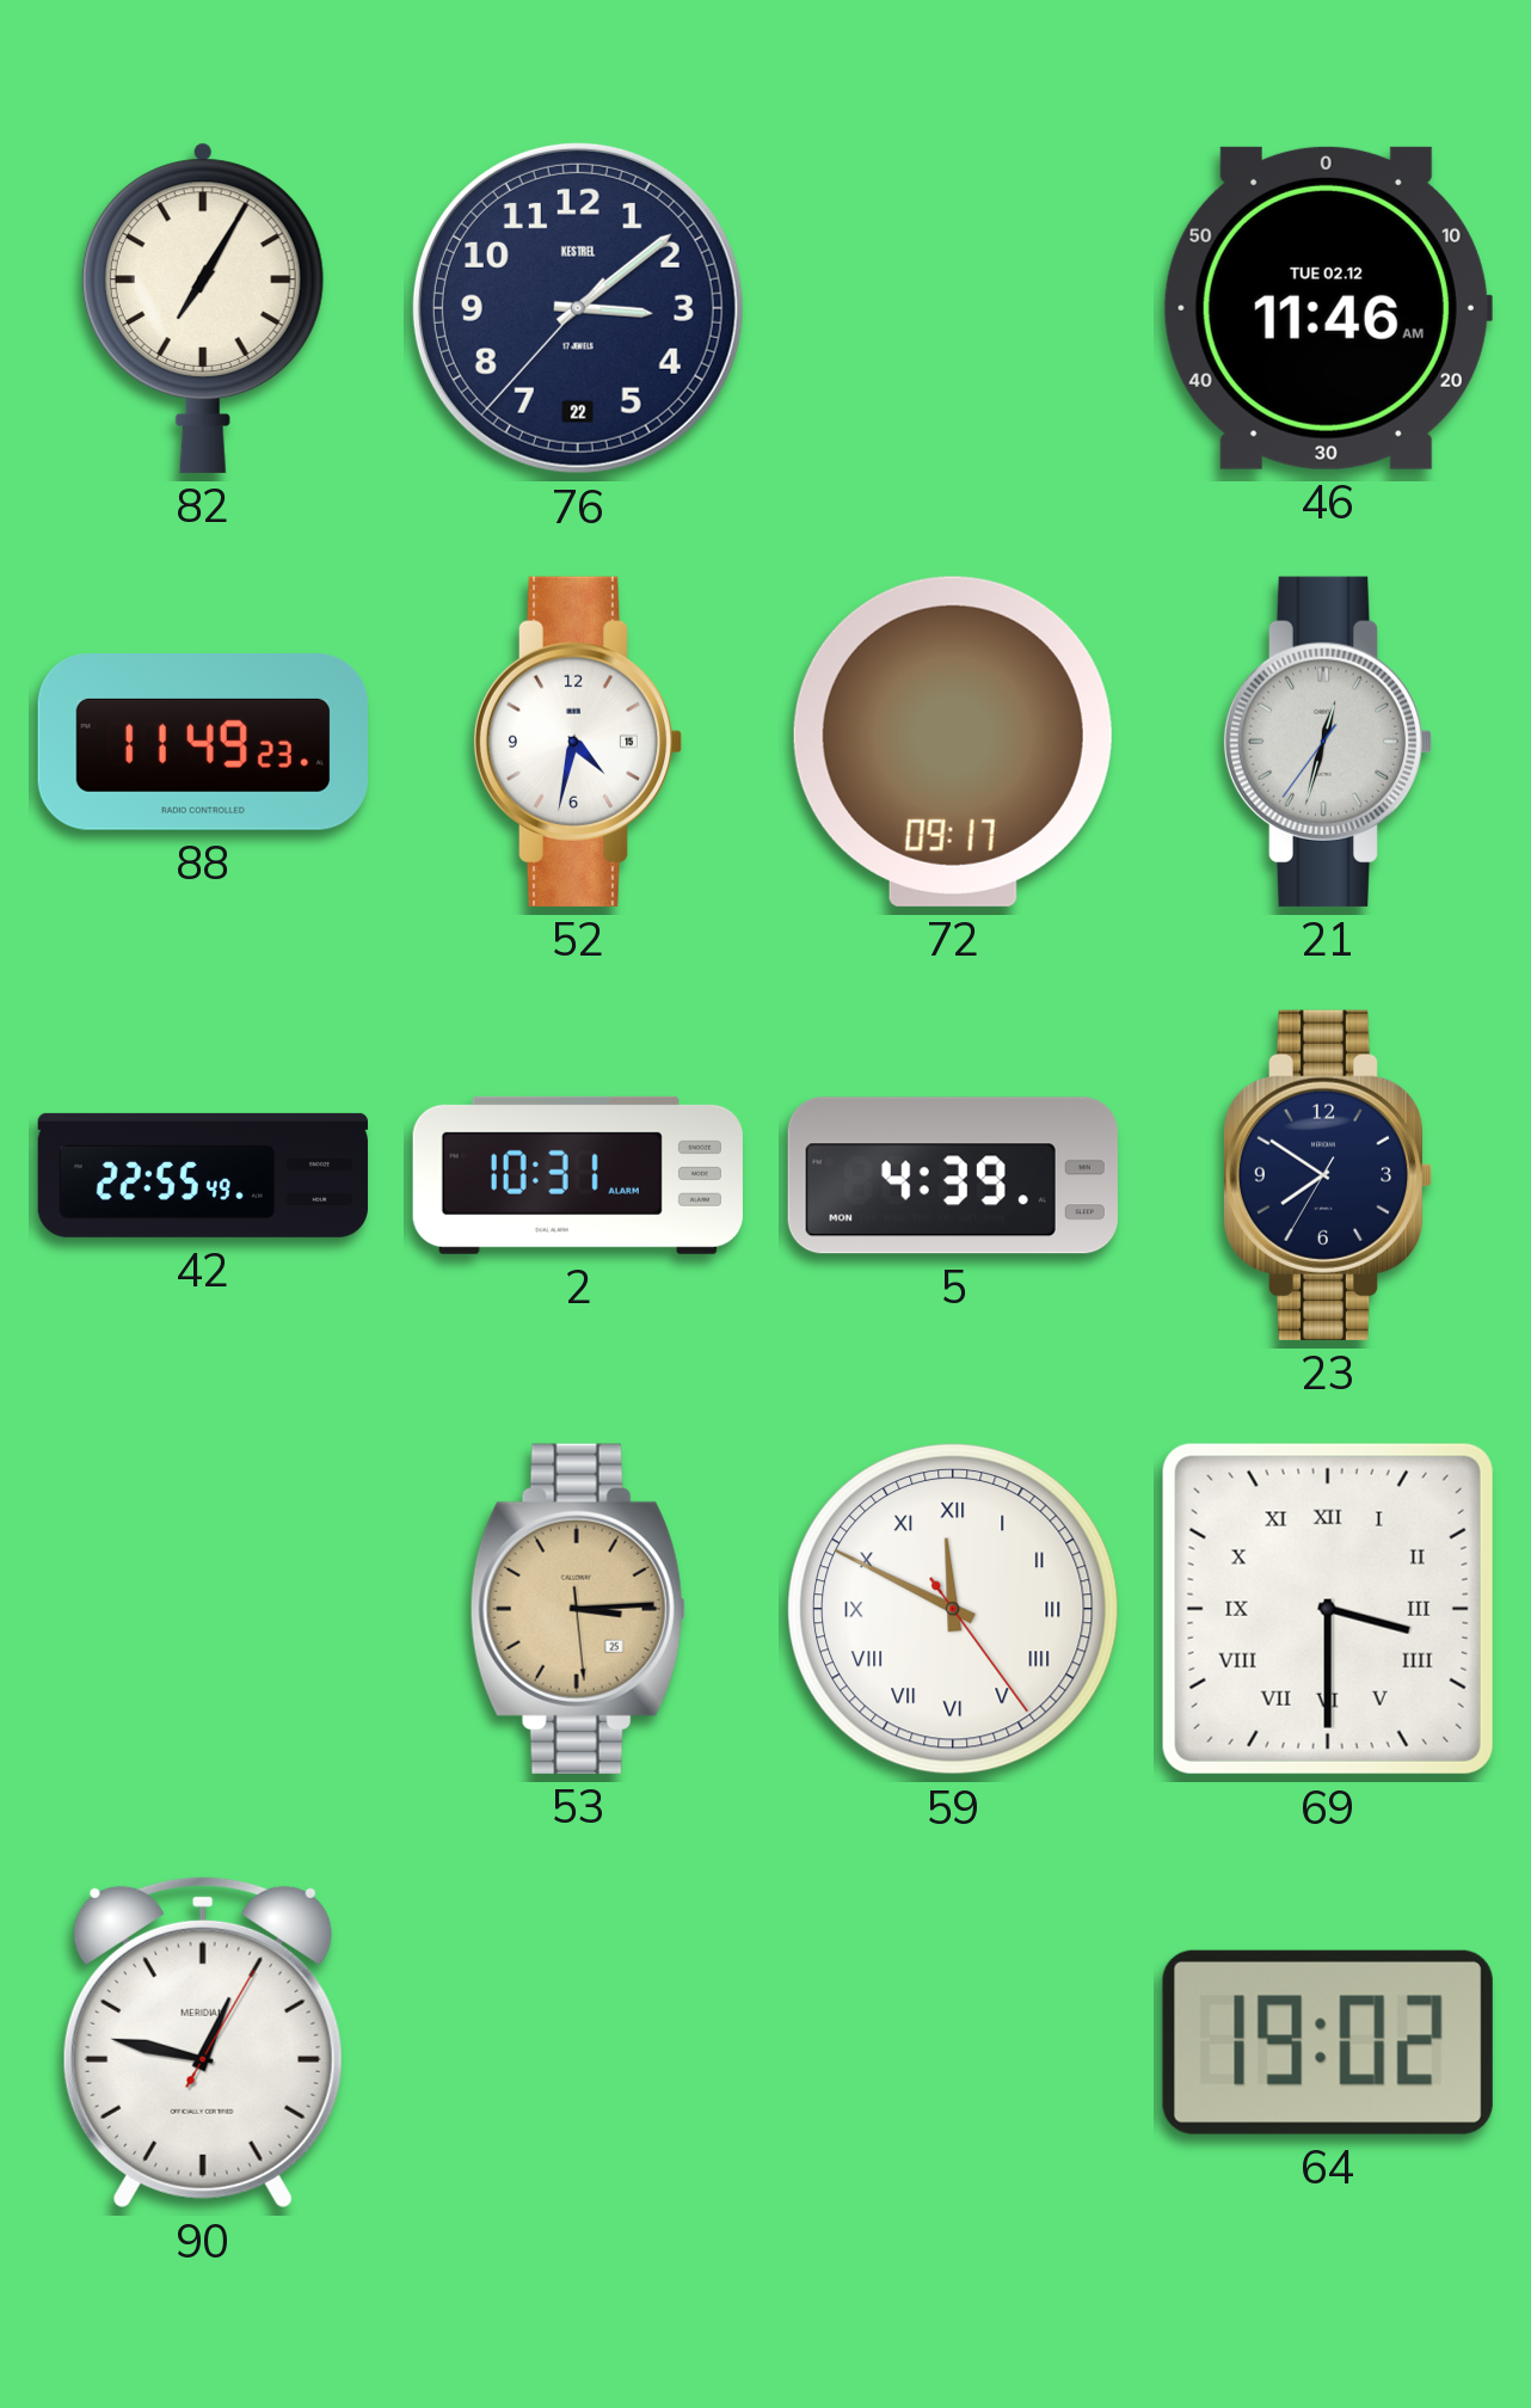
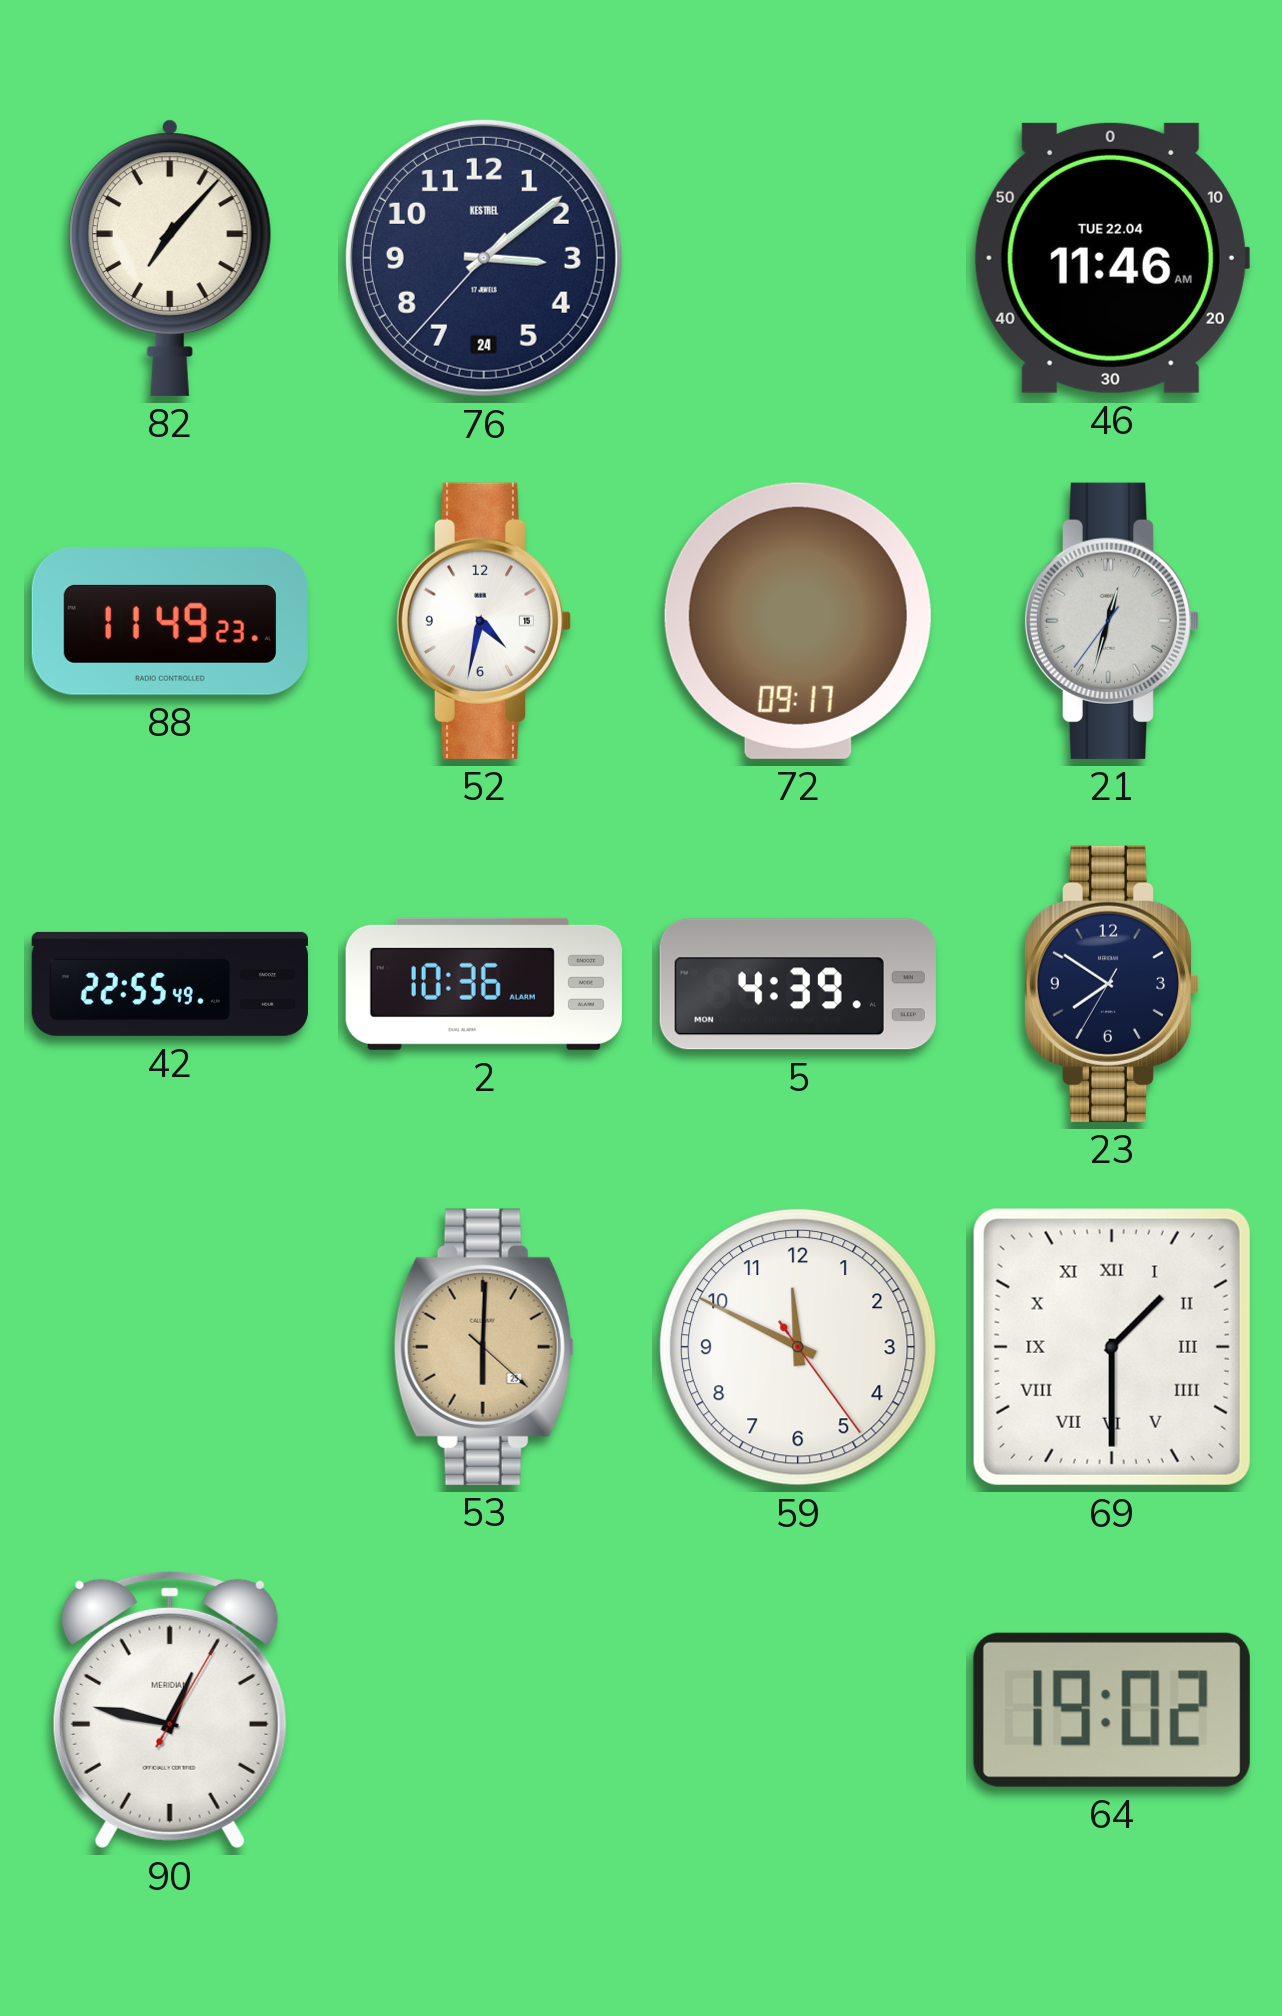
82: 7:05 -> 7:07
76 date: 22 -> 24
46 date: TUE 02.12 -> TUE 22.04
2: 10:31 -> 10:36
53: 3:14 -> 6:00
59 numerals: Roman -> Arabic
69: 3:30 -> 1:30
